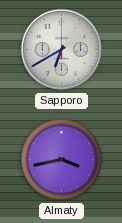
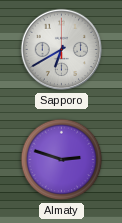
Almaty: 3:43 -> 2:48
